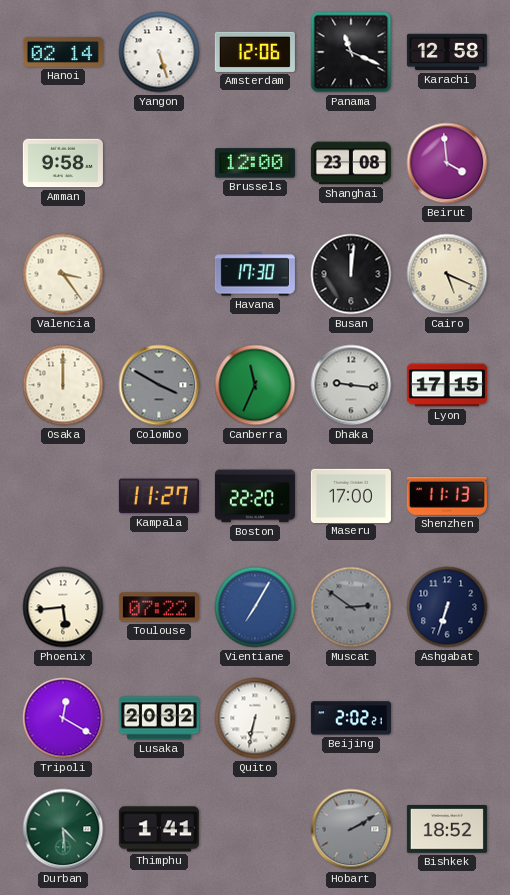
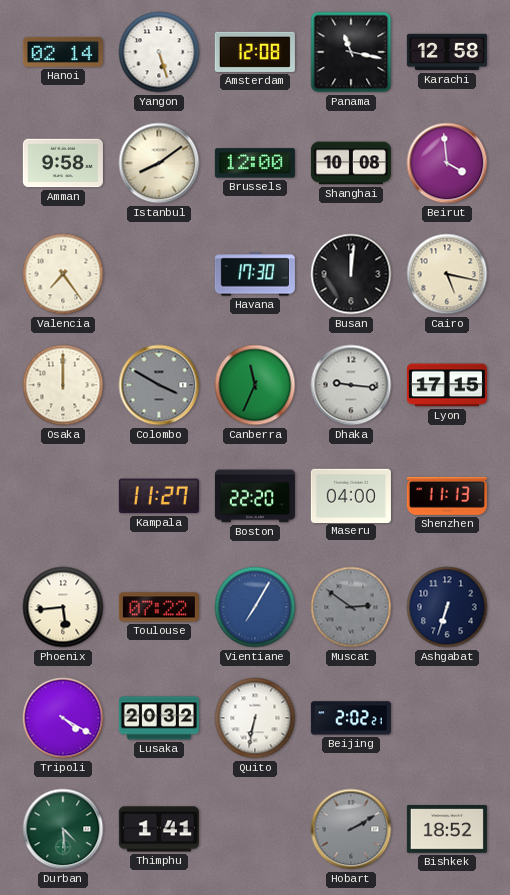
Amsterdam: 12:06 -> 12:08
Panama: 11:19 -> 11:17
Istanbul: none -> 8:09
Shanghai: 23:08 -> 10:08
Valencia: 3:24 -> 7:24
Cairo: 5:19 -> 5:17
Maseru: 17:00 -> 04:00
Tripoli: 12:20 -> 4:20
